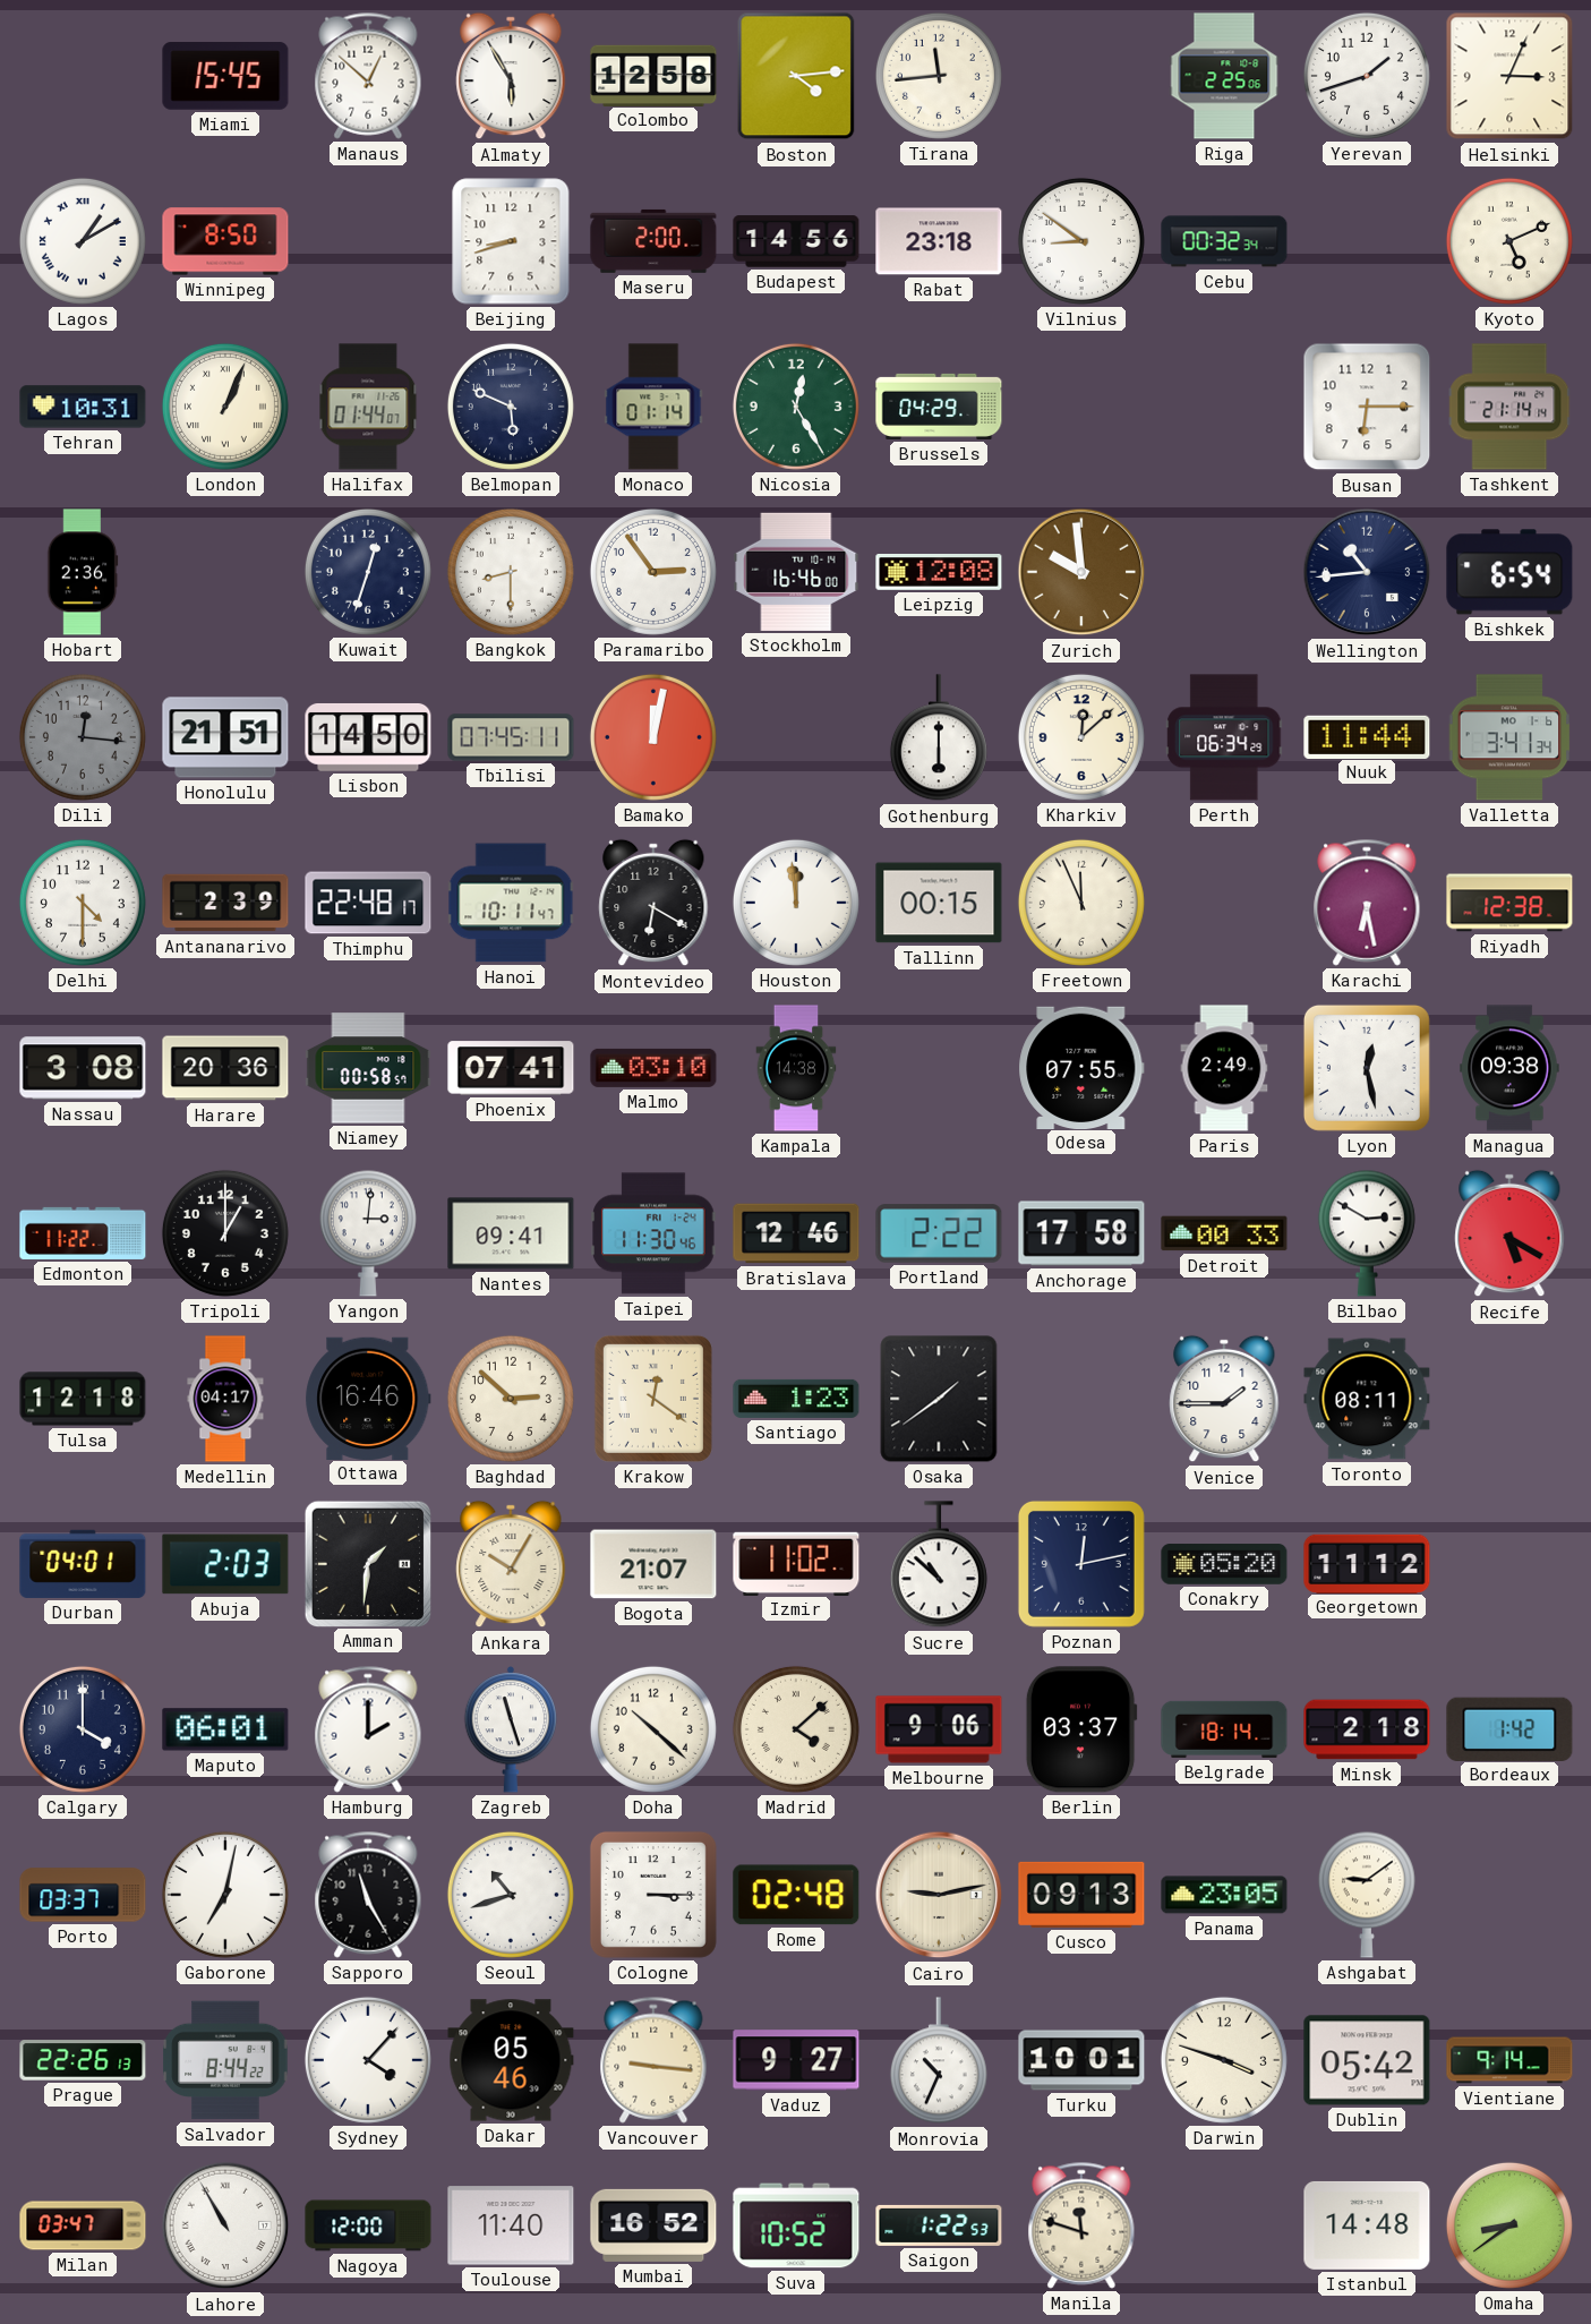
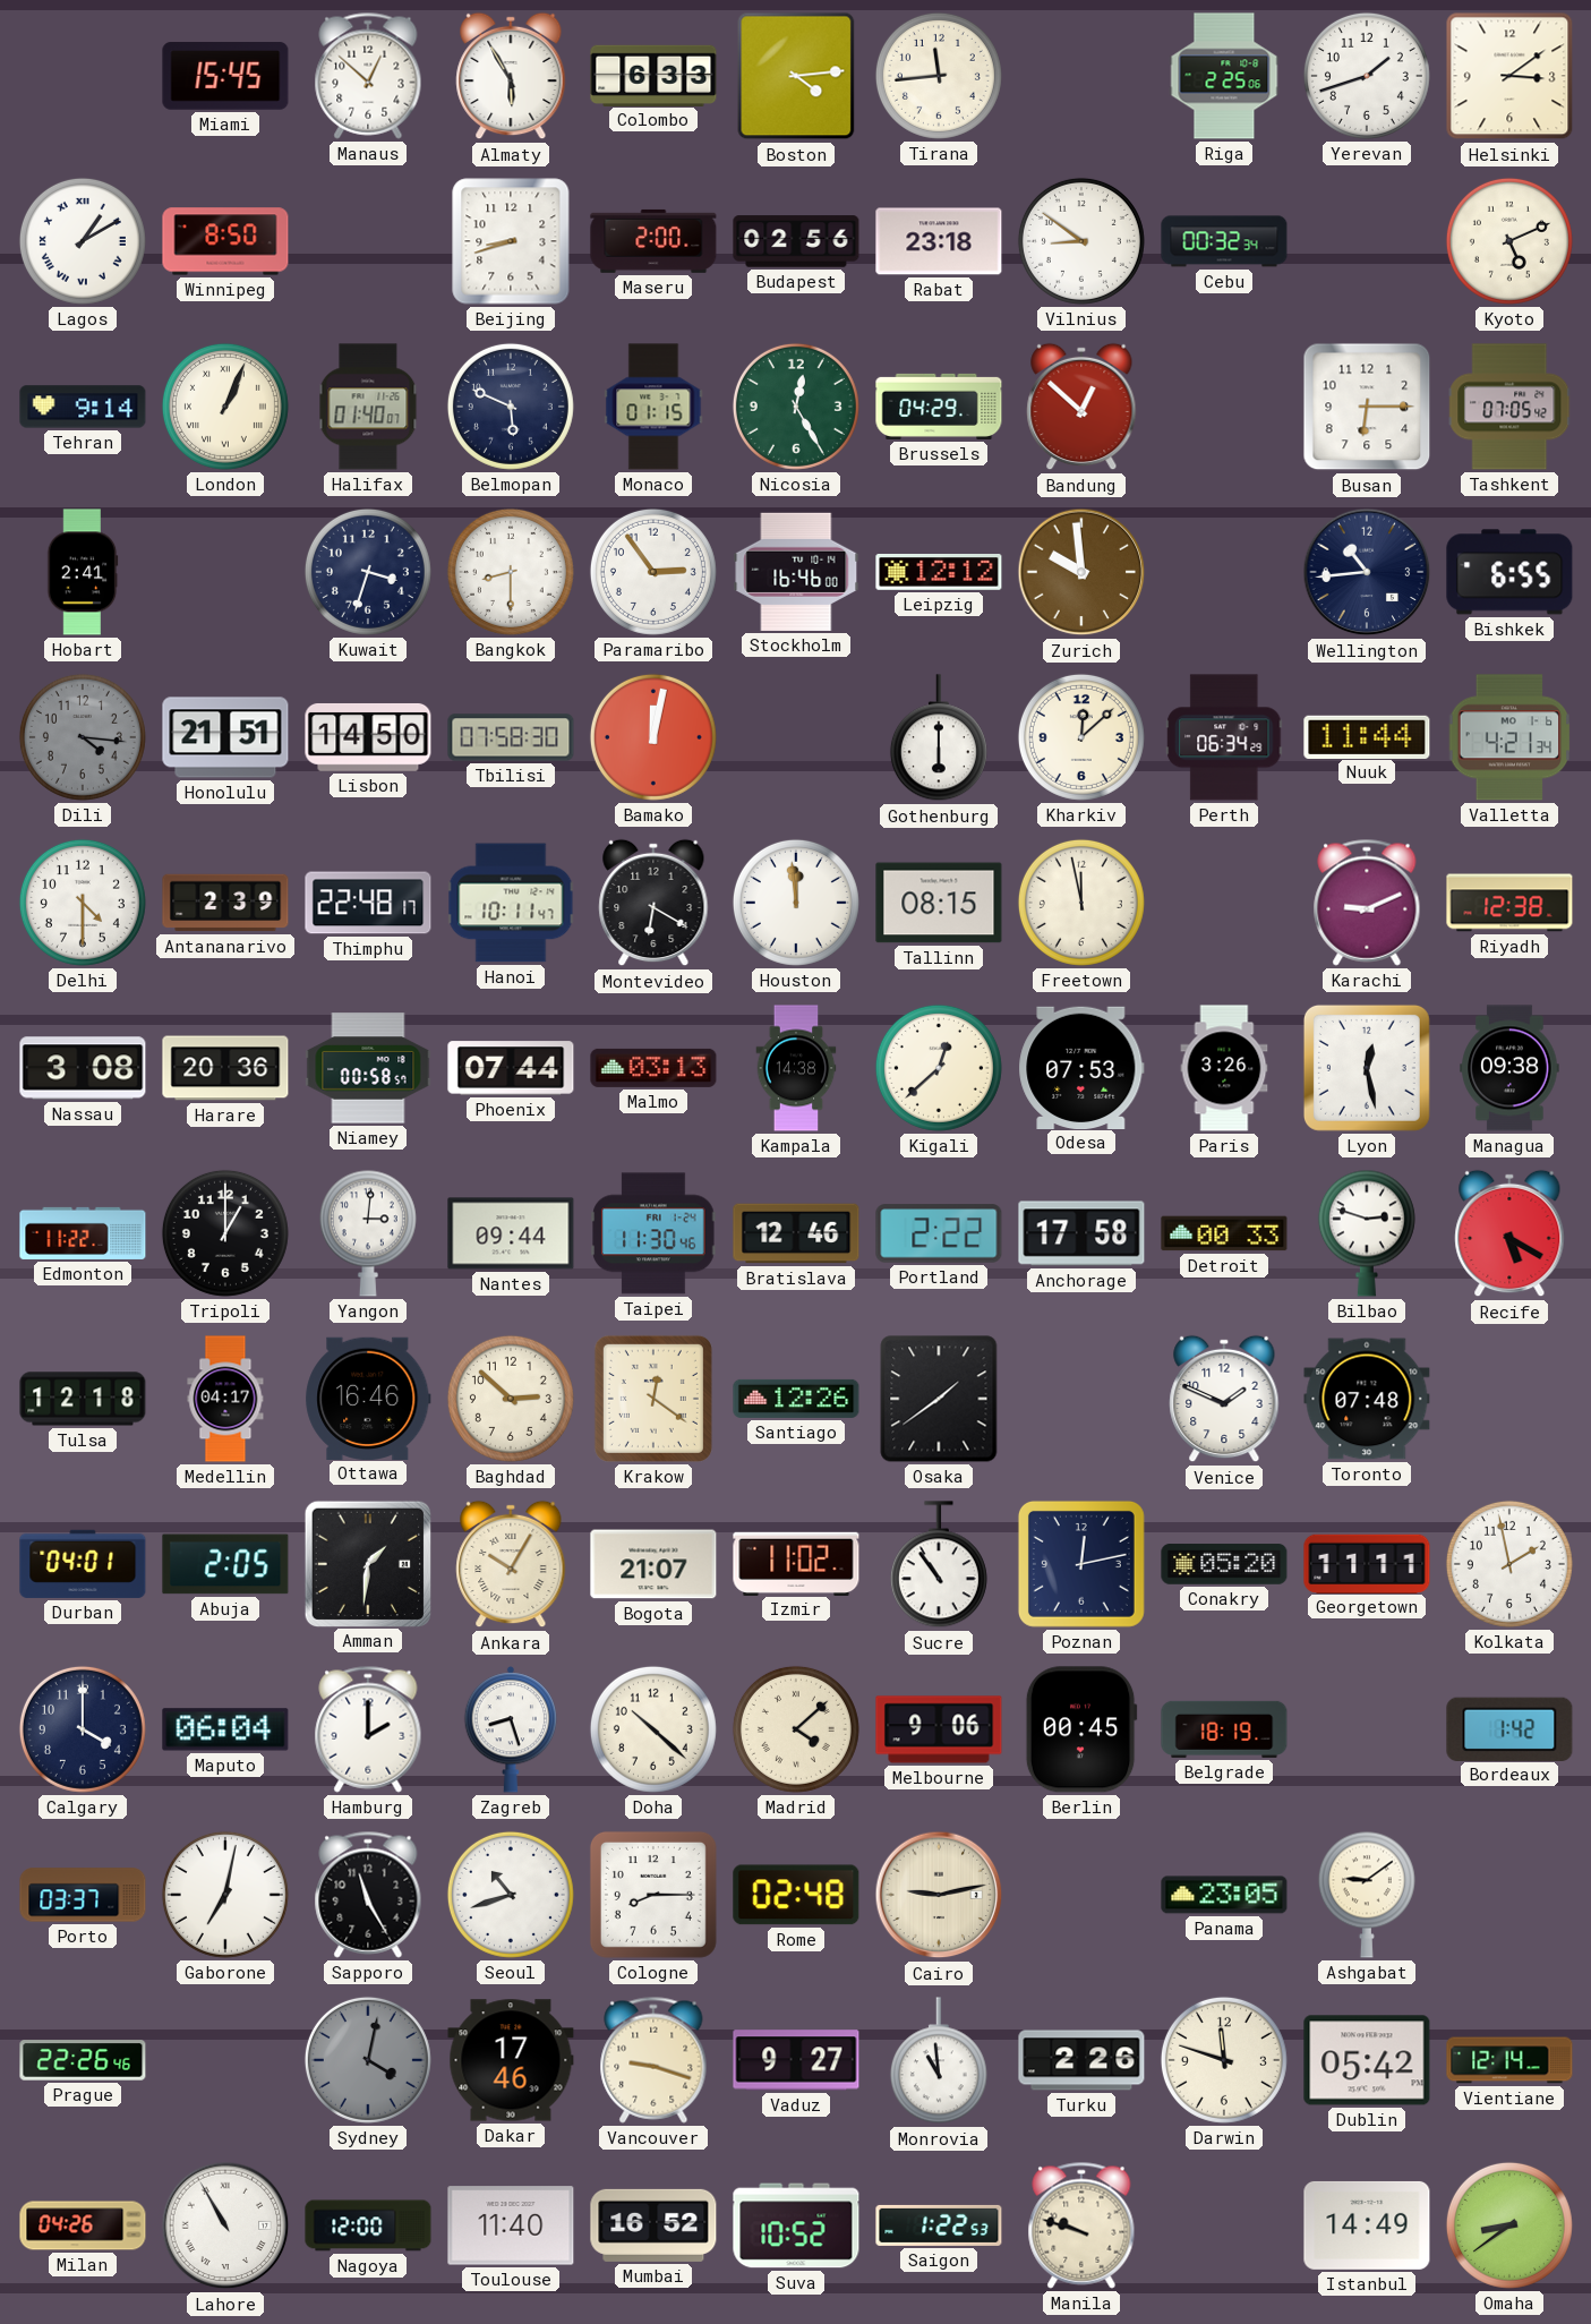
Colombo: 12:58 -> 6:33
Helsinki: 3:04 -> 3:09
Budapest: 14:56 -> 02:56
Tehran: 10:31 -> 9:14
Halifax: 01:44 -> 01:40
Monaco: 01:14 -> 01:15
Bandung: none -> 12:52
Tashkent: 21:14 -> 07:05
Hobart: 2:36 -> 2:41
Kuwait: 12:33 -> 3:33
Leipzig: 12:08 -> 12:12
Bishkek: 6:54 -> 6:55
Dili: 12:16 -> 4:16
Tbilisi: 07:45 -> 07:58
Valletta: 3:41 -> 4:21
Tallinn: 00:15 -> 08:15
Freetown: 11:56 -> 11:58
Karachi: 6:28 -> 9:11
Phoenix: 07:41 -> 07:44
Malmo: 03:10 -> 03:13
Kigali: none -> 12:38
Odesa: 07:55 -> 07:53
Paris: 2:49 -> 3:26
Nantes: 09:41 -> 09:44
Bilbao: 2:50 -> 2:48
Santiago: 1:23 -> 12:26
Venice: 1:45 -> 1:49
Toronto: 08:11 -> 07:48
Abuja: 2:03 -> 2:05
Sucre: 10:52 -> 10:54
Georgetown: 11:12 -> 11:11
Kolkata: none -> 1:58
Maputo: 06:01 -> 06:04
Zagreb: 11:27 -> 8:27
Berlin: 03:37 -> 00:45
Belgrade: 18:14 -> 18:19
Minsk: 2:18 -> none
Cologne: 3:15 -> 8:15
Cusco: 09:13 -> none
Prague: 22:26:13 -> 22:26:46
Salvador: 8:44 -> none
Sydney: 4:07 -> 4:02
Sydney dial: white -> grey
Dakar: 05:46 -> 17:46
Vancouver: 9:16 -> 9:18
Monrovia: 10:34 -> 10:59
Turku: 10:01 -> 2:26
Darwin: 3:48 -> 11:48
Vientiane: 9:14 -> 12:14
Milan: 03:47 -> 04:26
Manila: 11:48 -> 9:48
Istanbul: 14:48 -> 14:49
